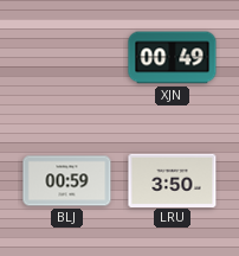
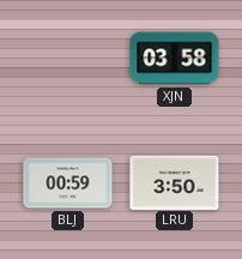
XJN: 00:49 -> 03:58
